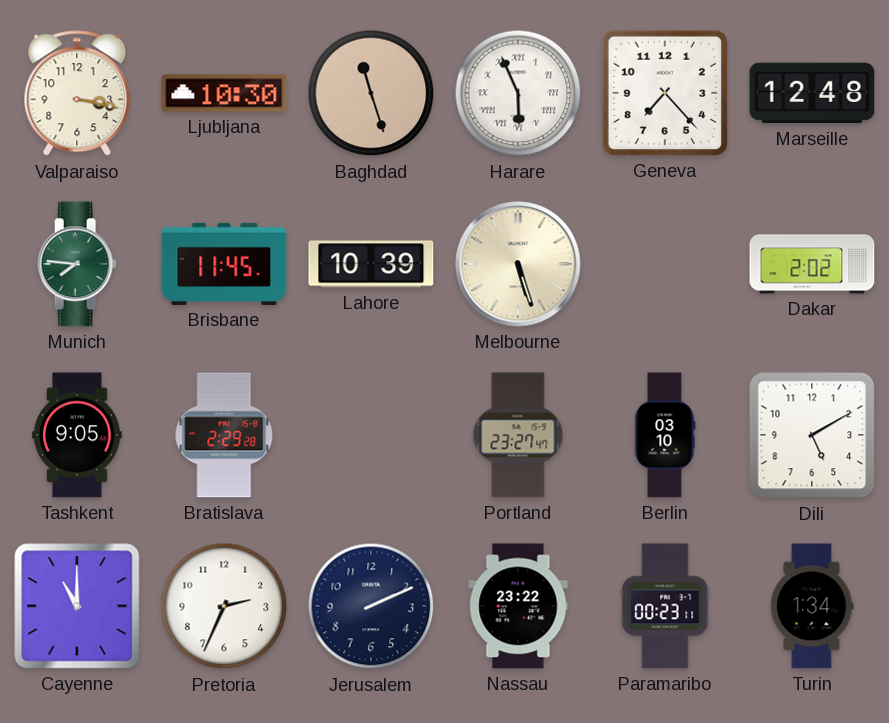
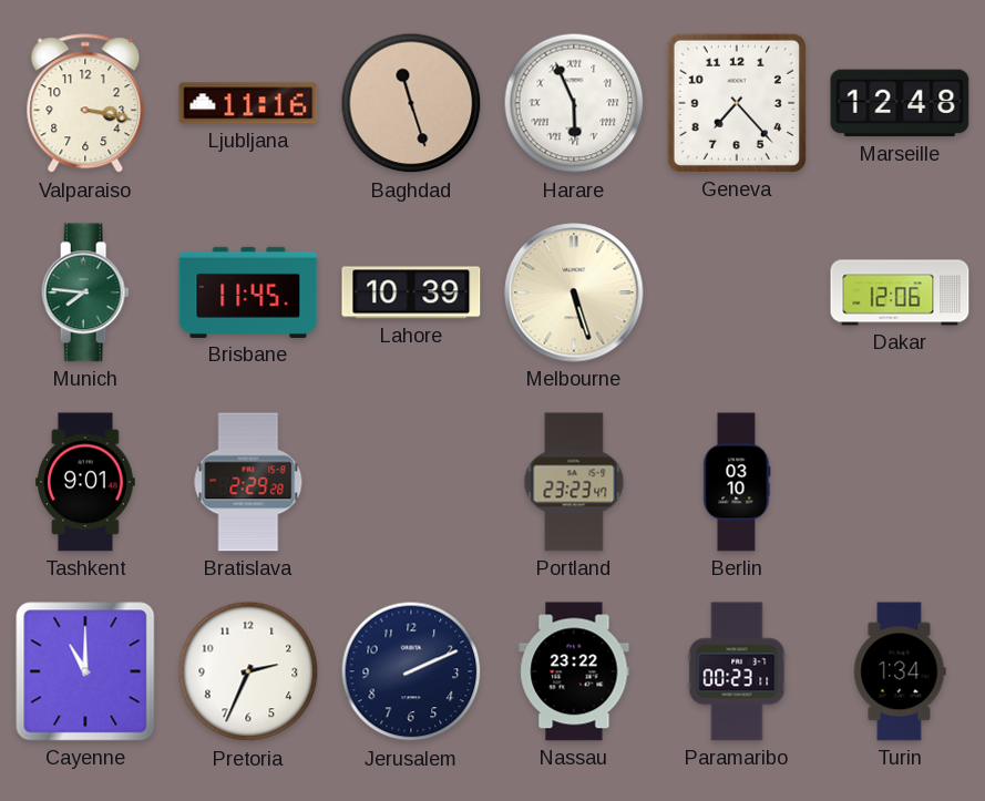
Ljubljana: 10:30 -> 11:16
Dakar: 2:02 -> 12:06
Tashkent: 9:05 -> 9:01
Portland: 23:27 -> 23:23
Dili: 5:10 -> none
